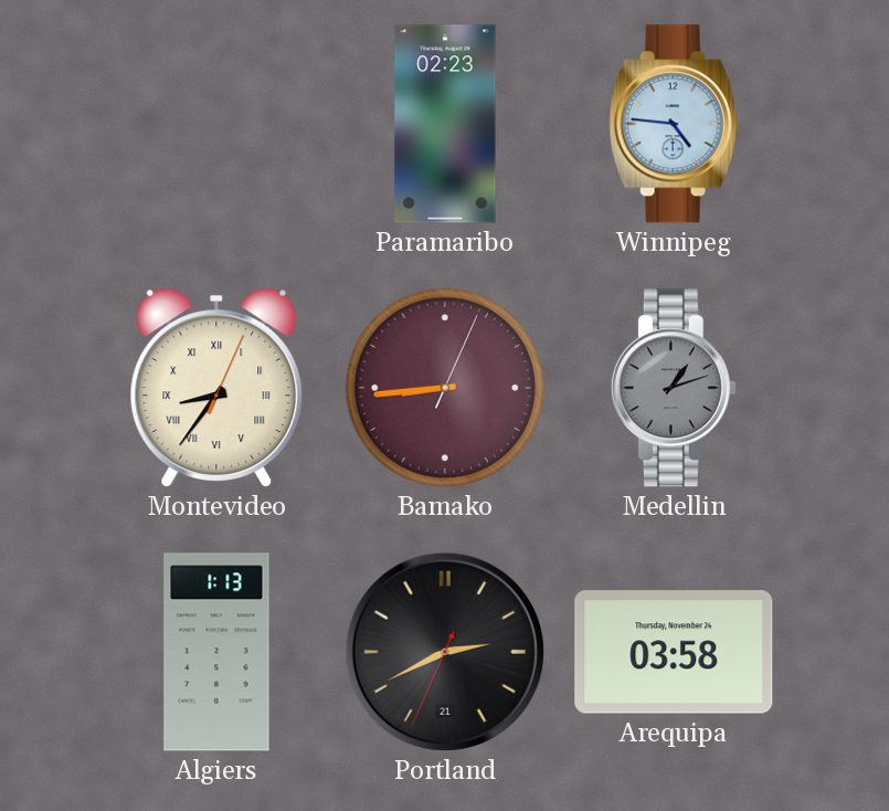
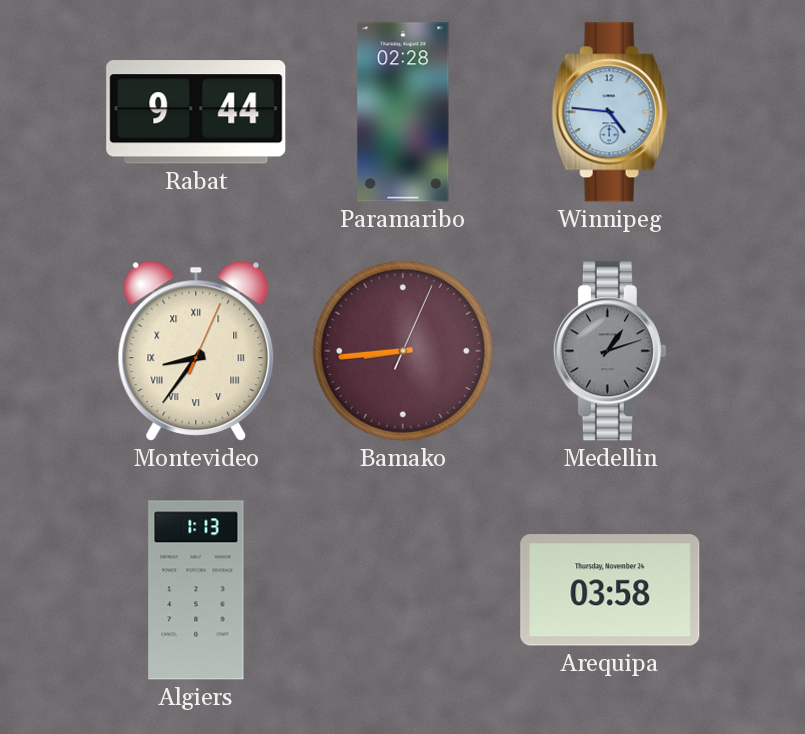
Rabat: none -> 9:44
Paramaribo: 02:23 -> 02:28
Portland: 2:40 -> none
